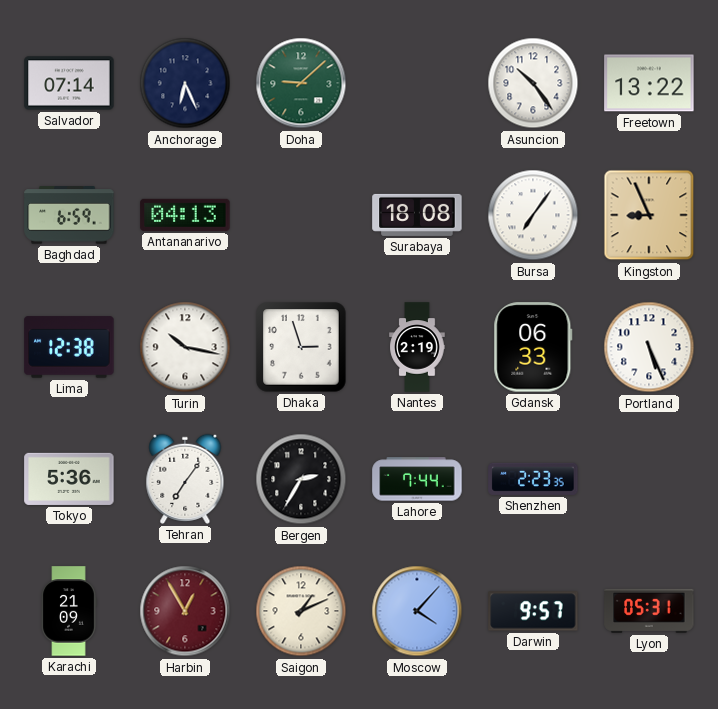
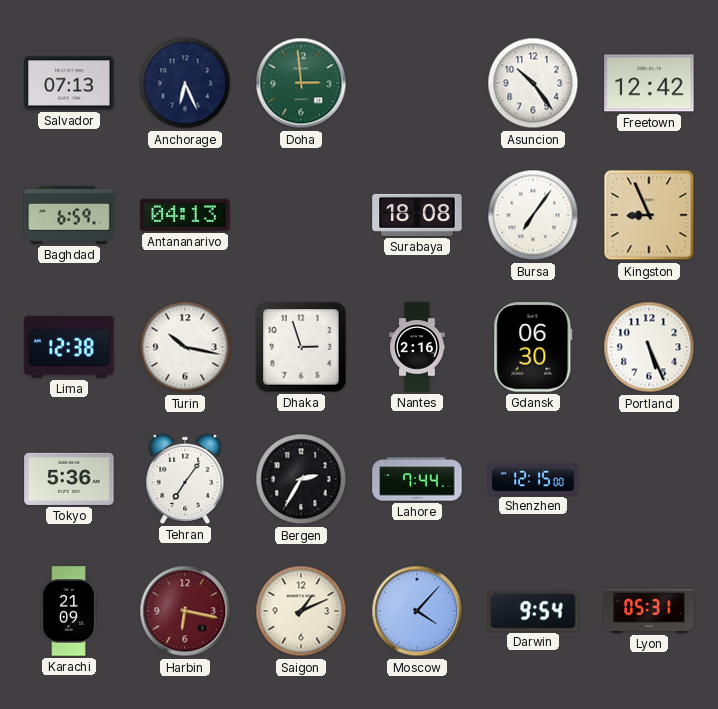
Salvador: 07:14 -> 07:13
Doha: 9:08 -> 2:59
Freetown: 13:22 -> 12:42
Nantes: 2:19 -> 2:16
Gdansk: 06:33 -> 06:30
Shenzhen: 2:23 -> 12:15
Harbin: 12:55 -> 6:17
Darwin: 9:57 -> 9:54
